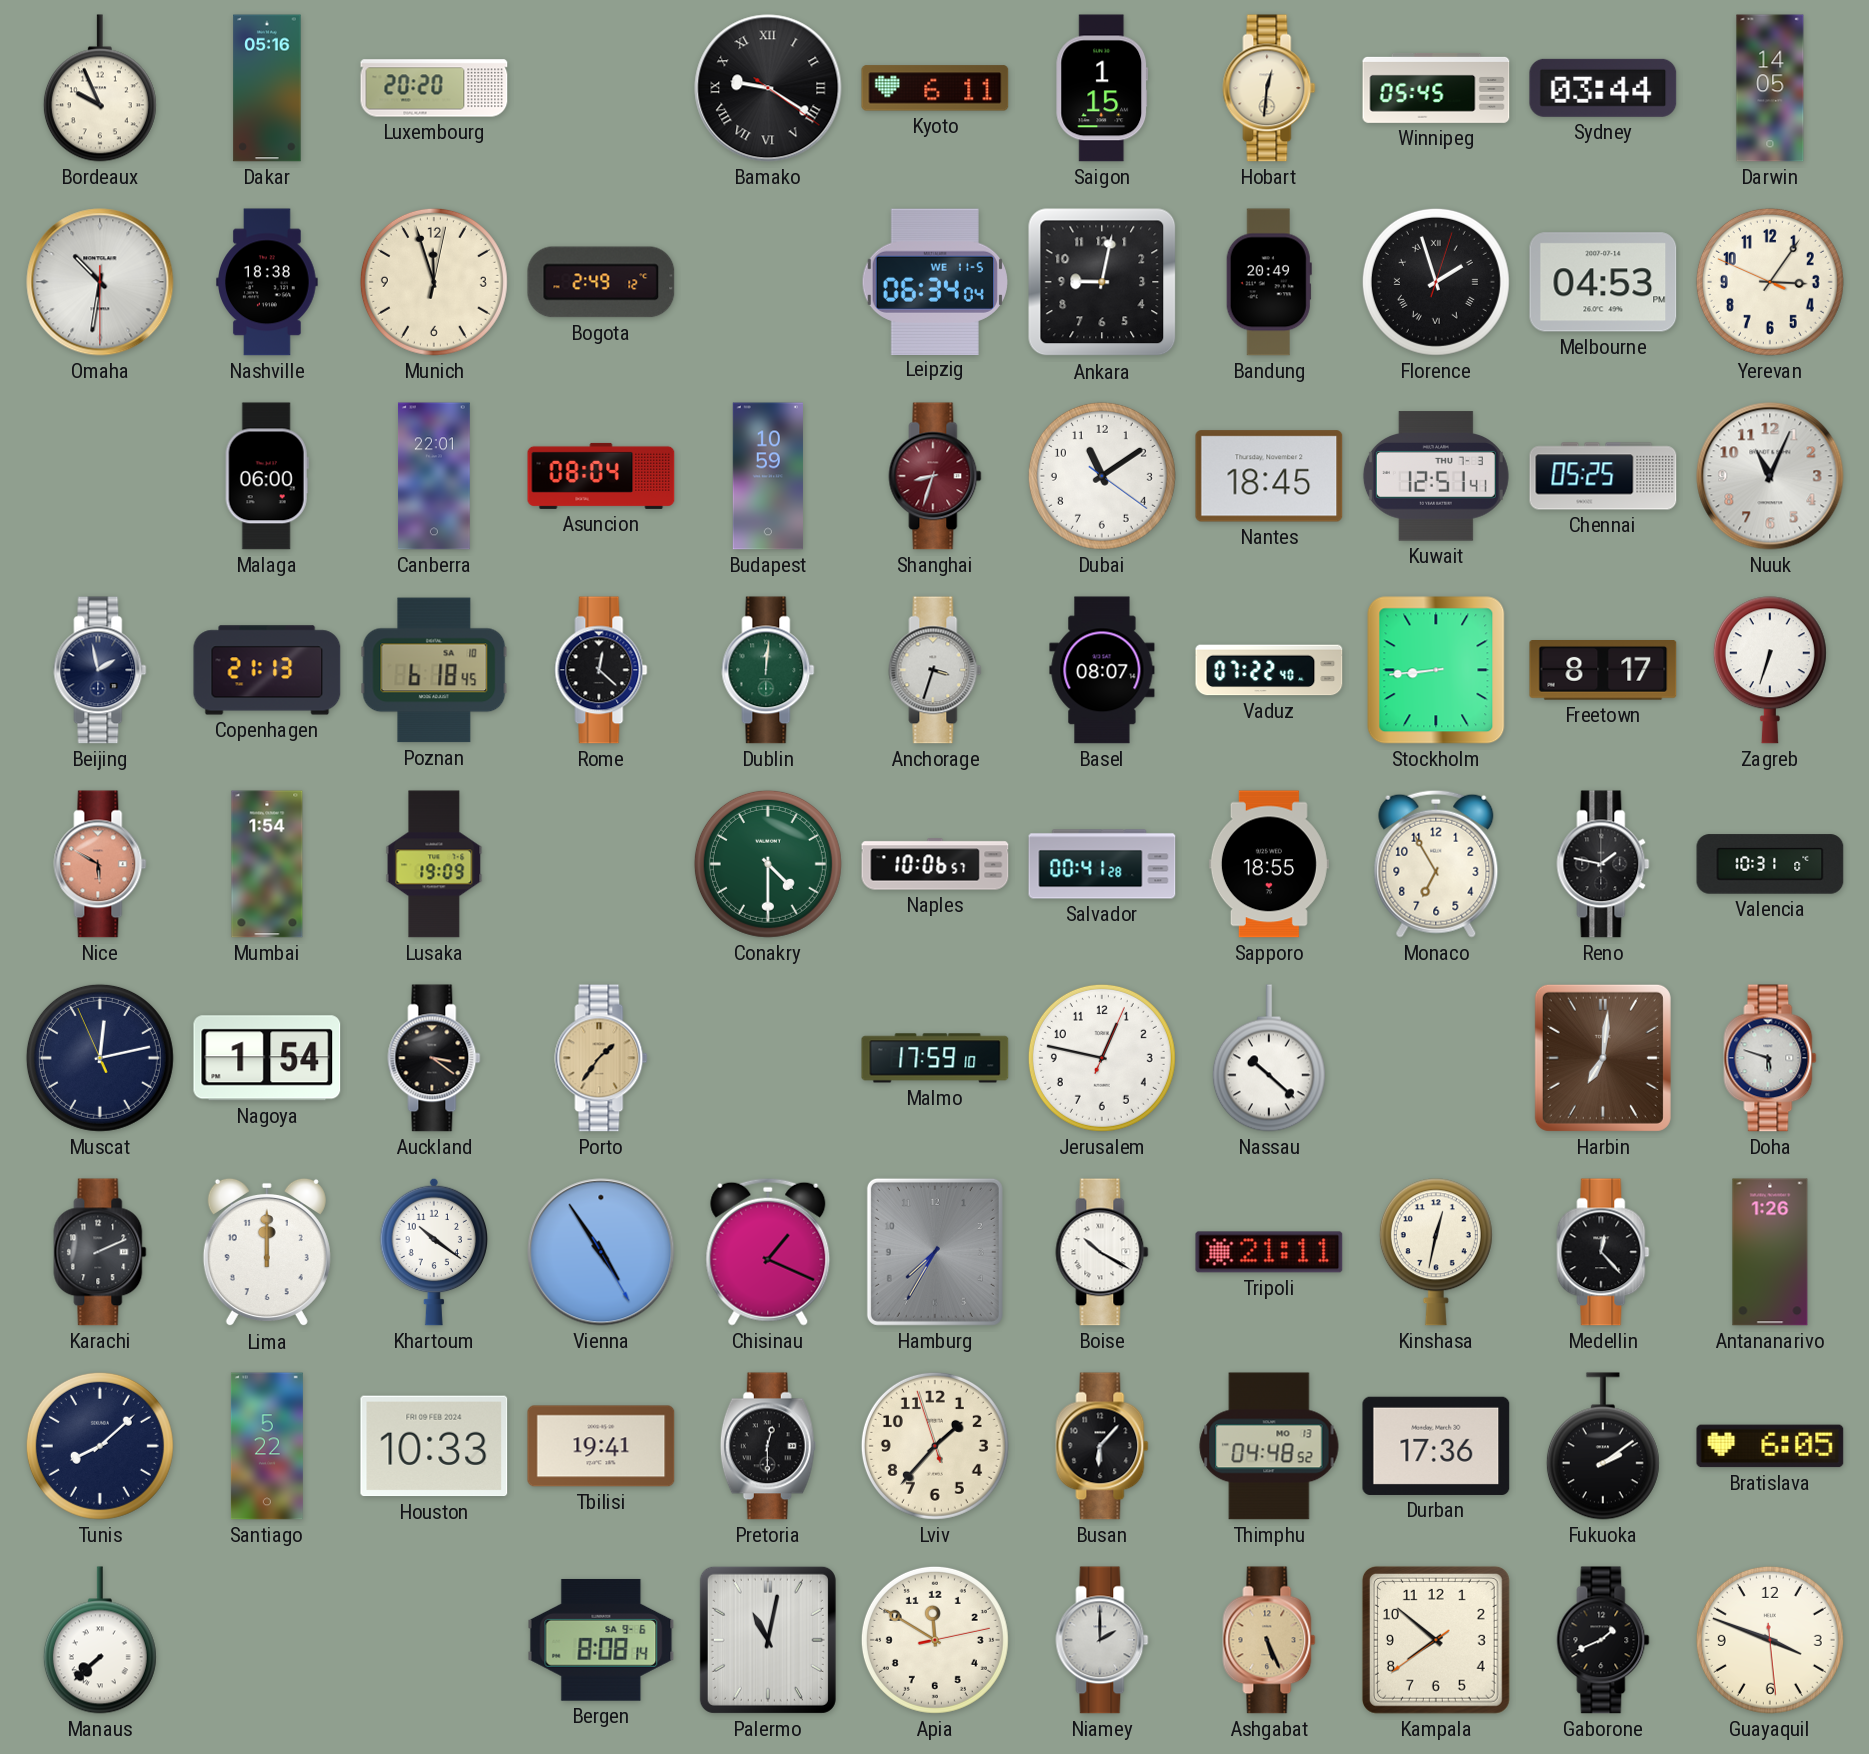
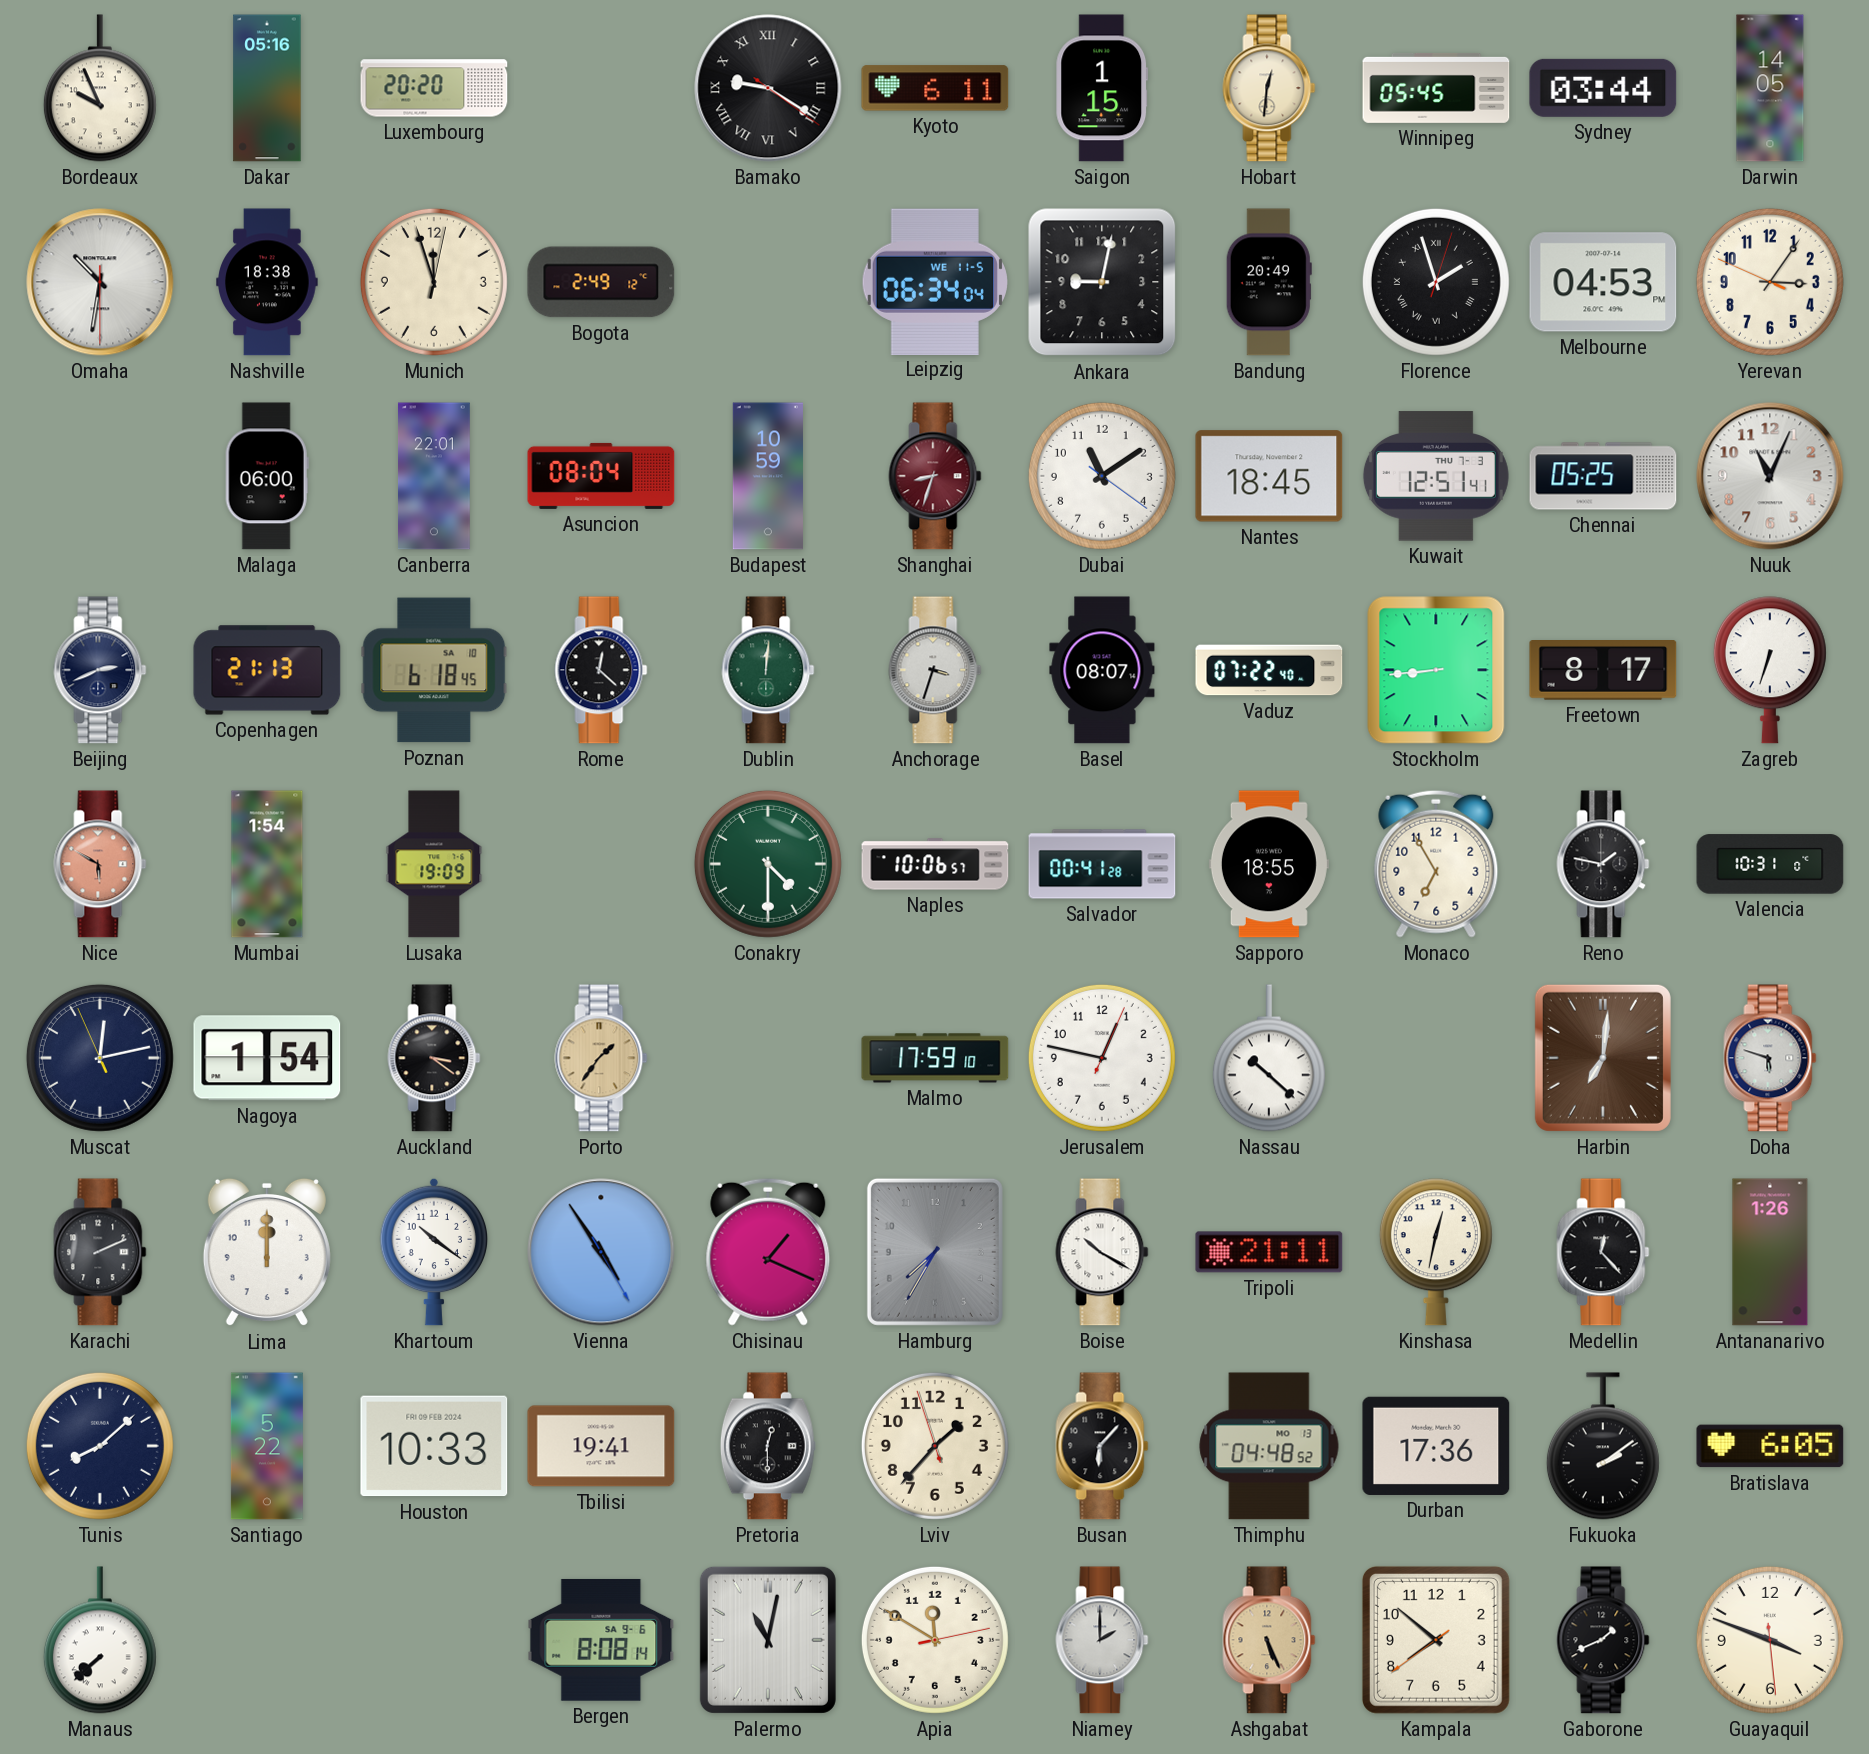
Beijing: 1:58 -> 2:41
